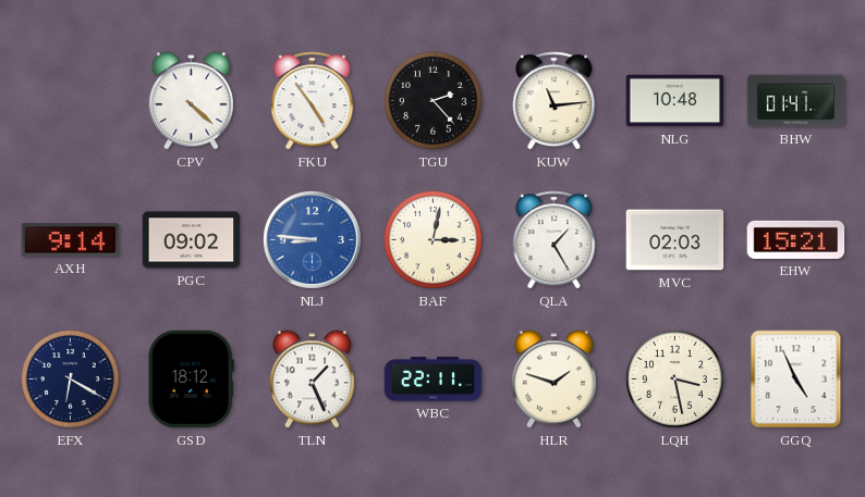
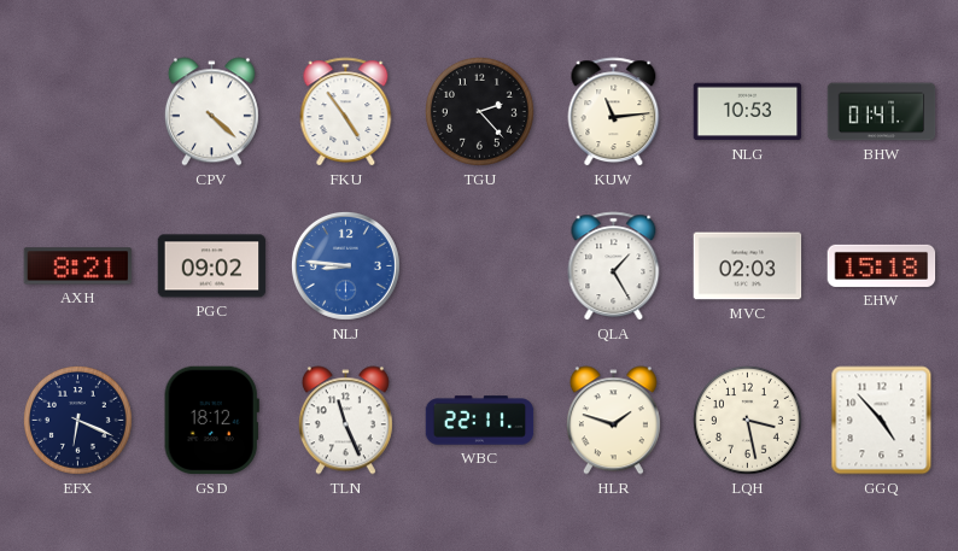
NLG: 10:48 -> 10:53
AXH: 9:14 -> 8:21
BAF: 3:02 -> none
EHW: 15:21 -> 15:18
EFX: 6:20 -> 6:19
TLN: 1:26 -> 11:26
GGQ: 4:56 -> 4:53
